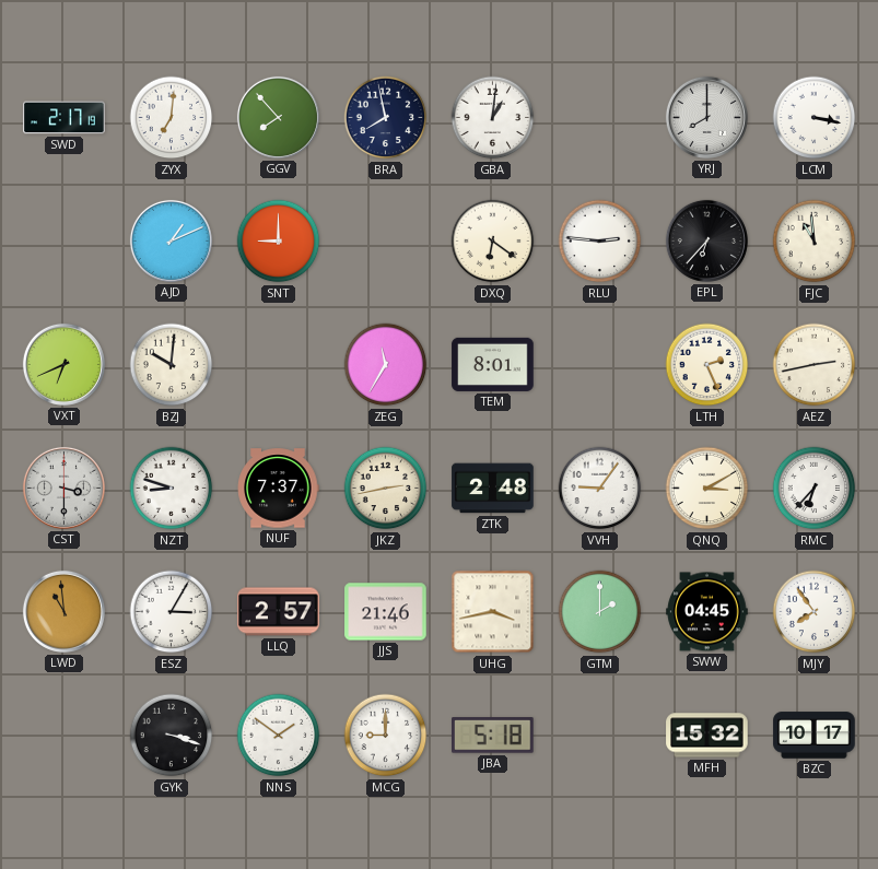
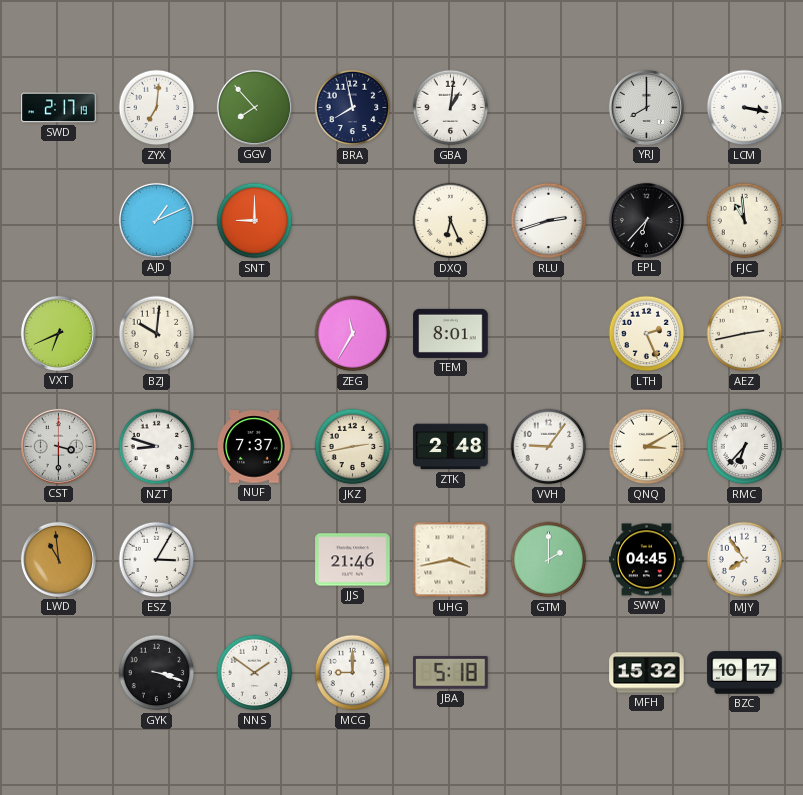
DXQ: 6:21 -> 6:26
RLU: 2:46 -> 2:42
LLQ: 2:57 -> none
